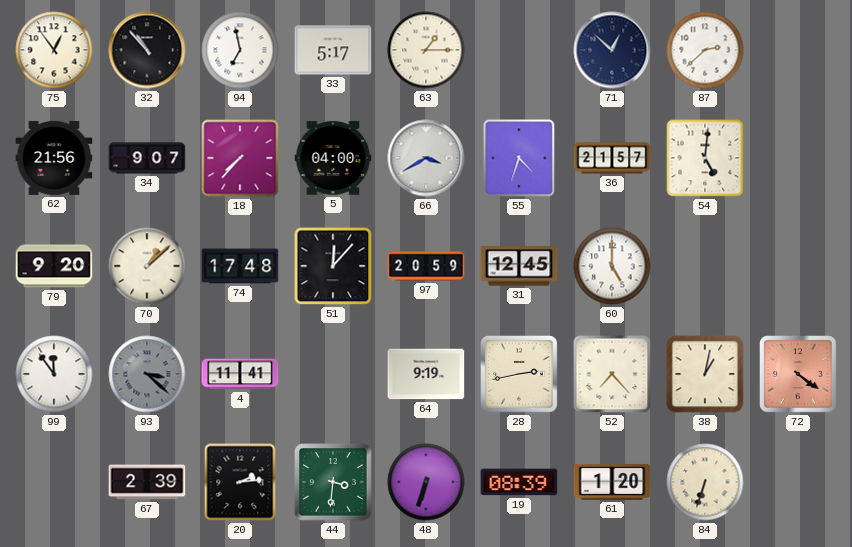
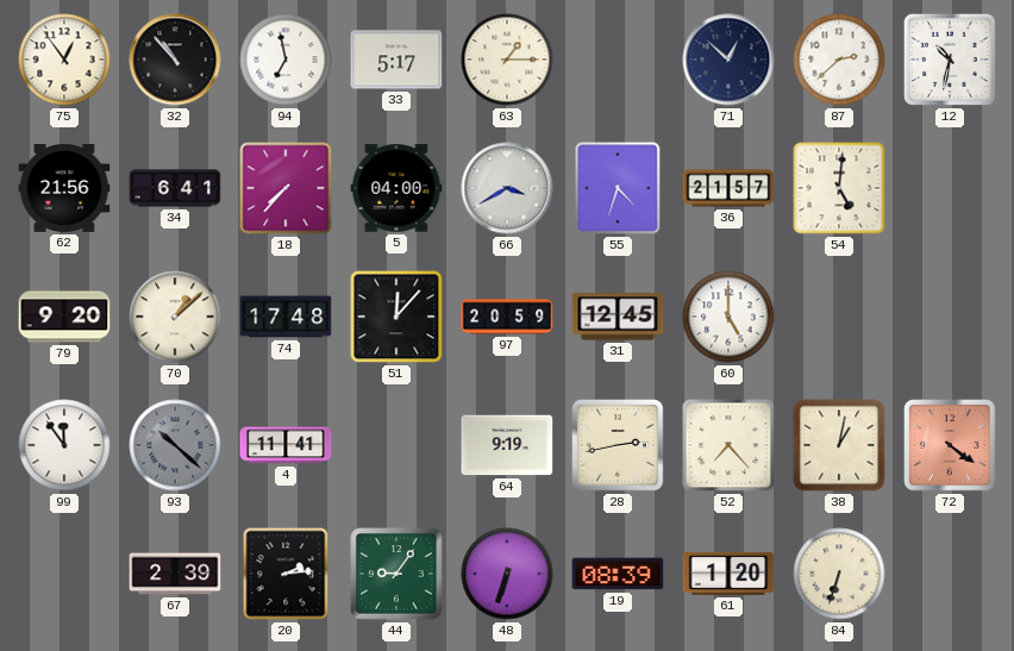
12: none -> 10:32
34: 9:07 -> 6:41
93: 3:22 -> 10:22
44: 3:31 -> 9:06
